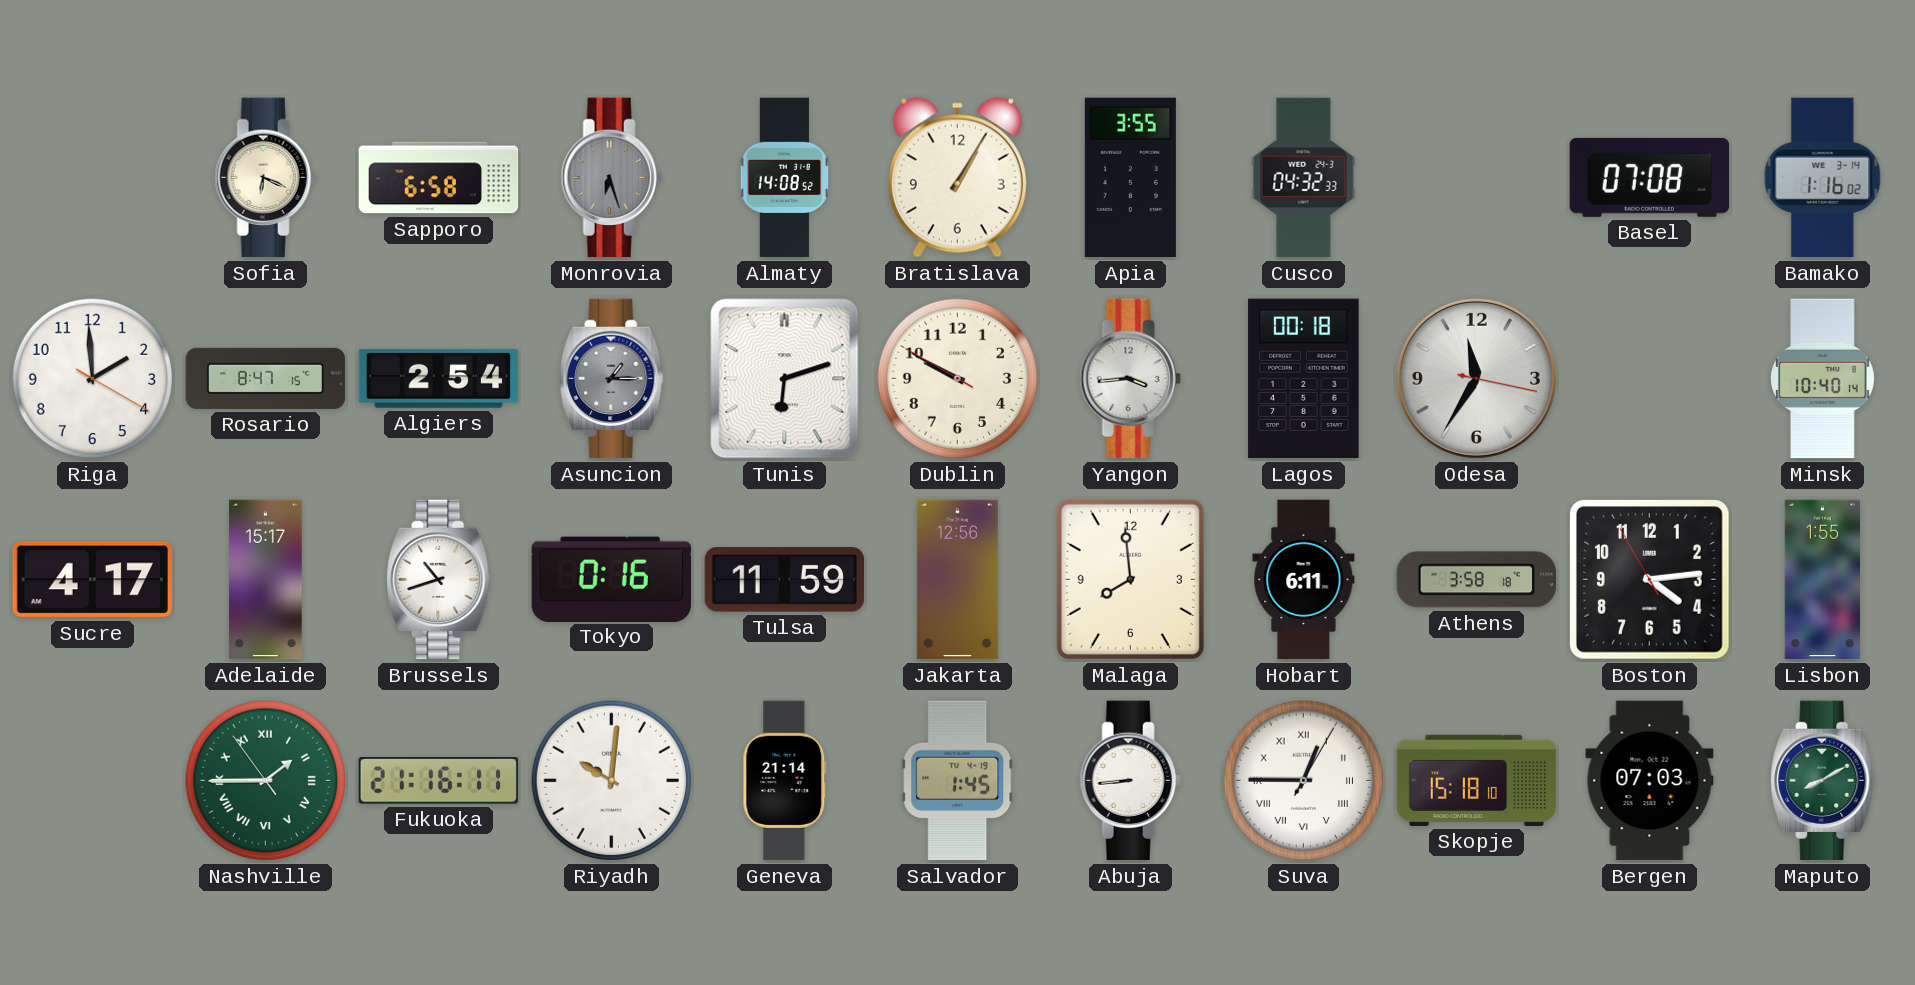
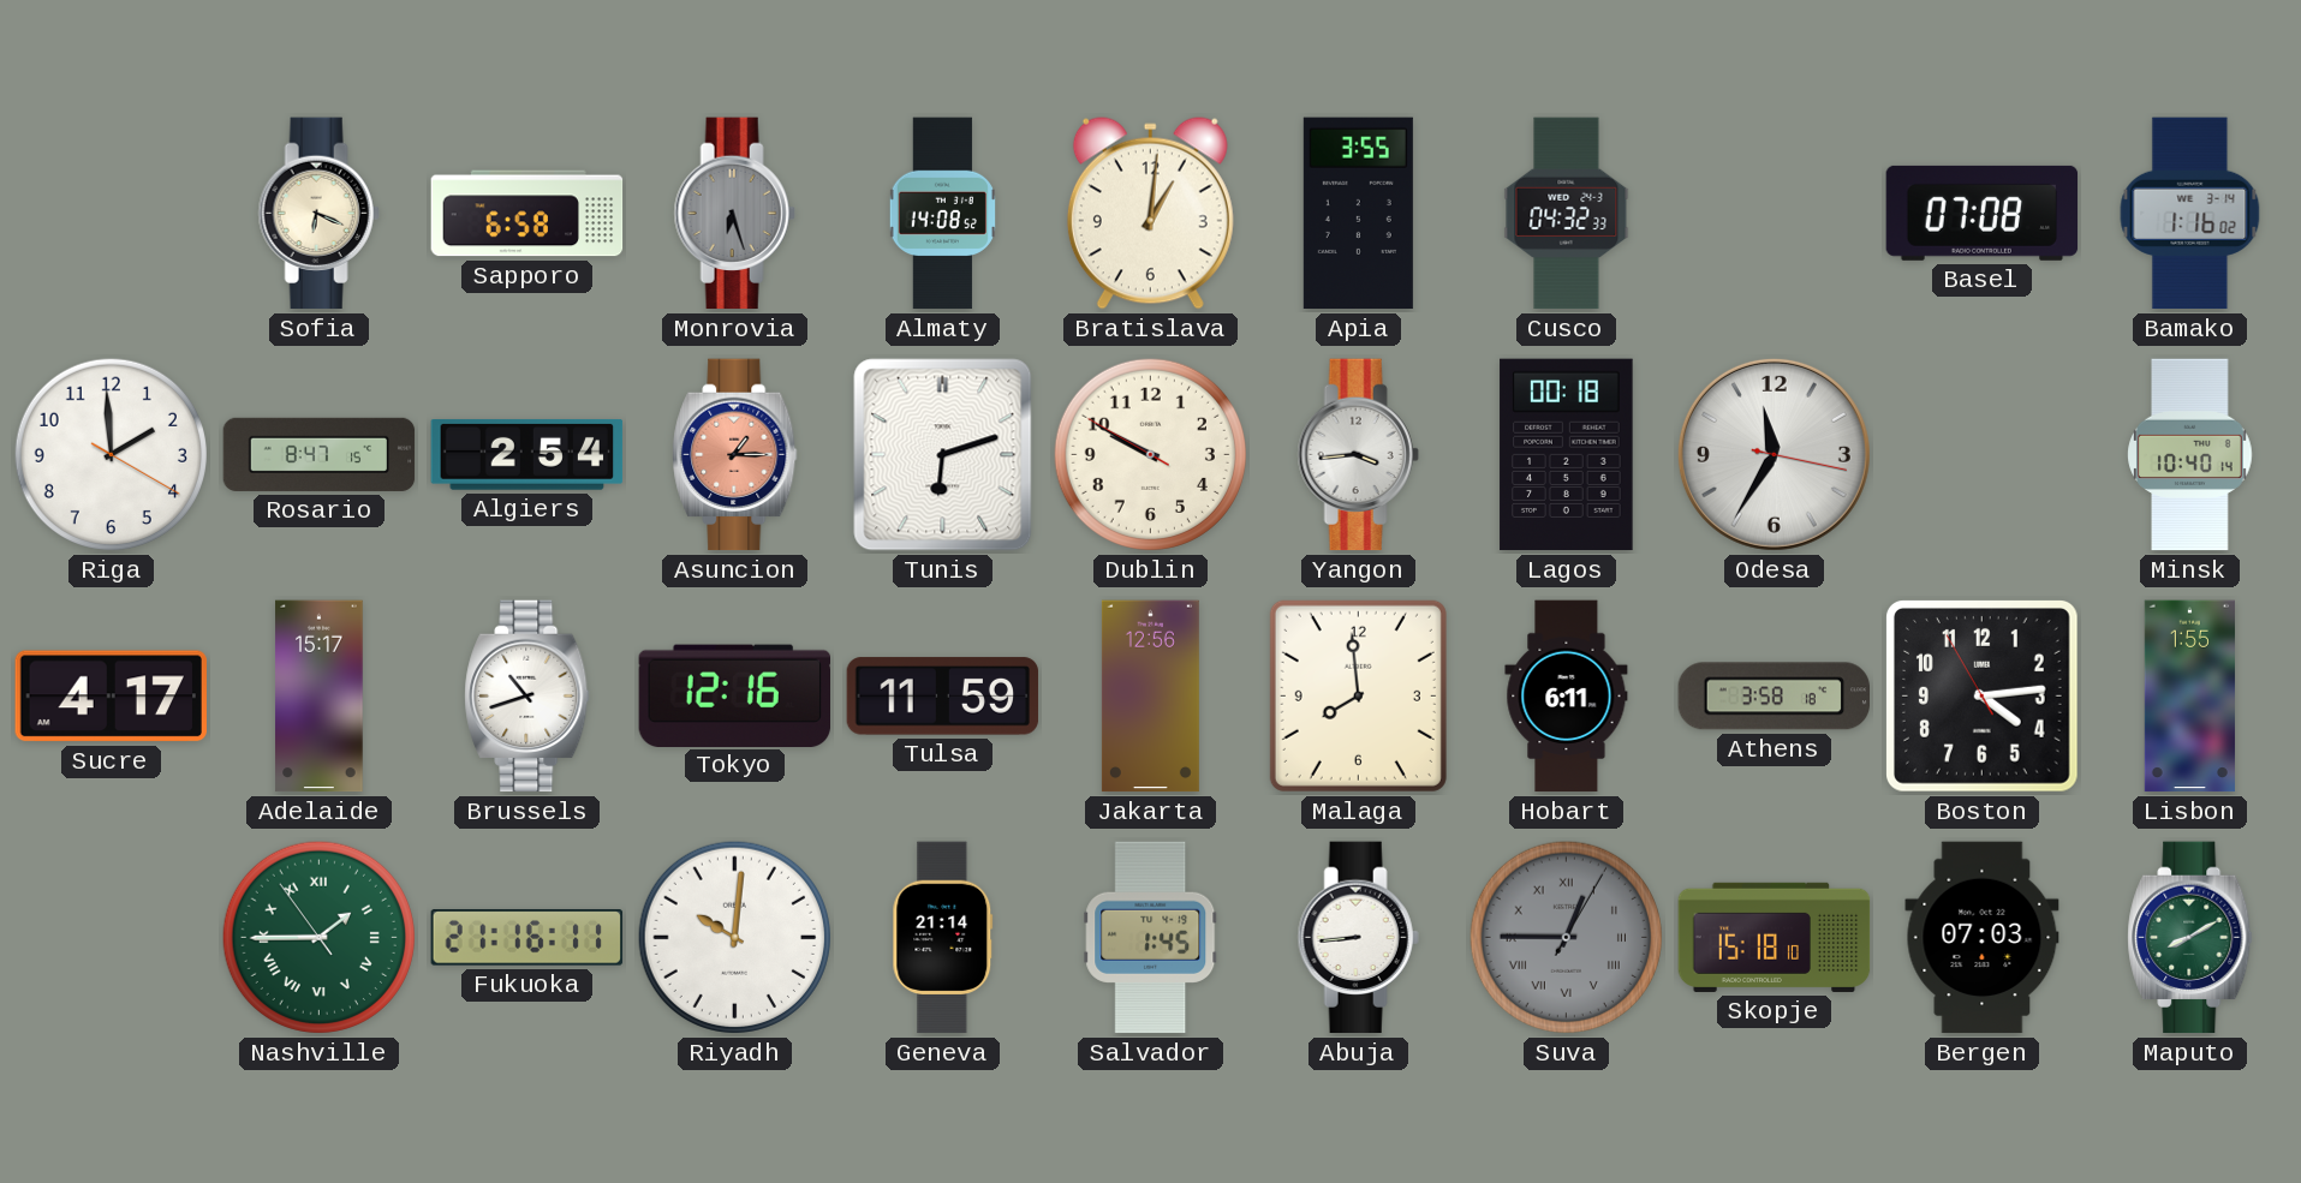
Bratislava: 1:05 -> 1:01
Asuncion dial: grey -> salmon
Tokyo: 0:16 -> 12:16
Suva dial: white -> grey
